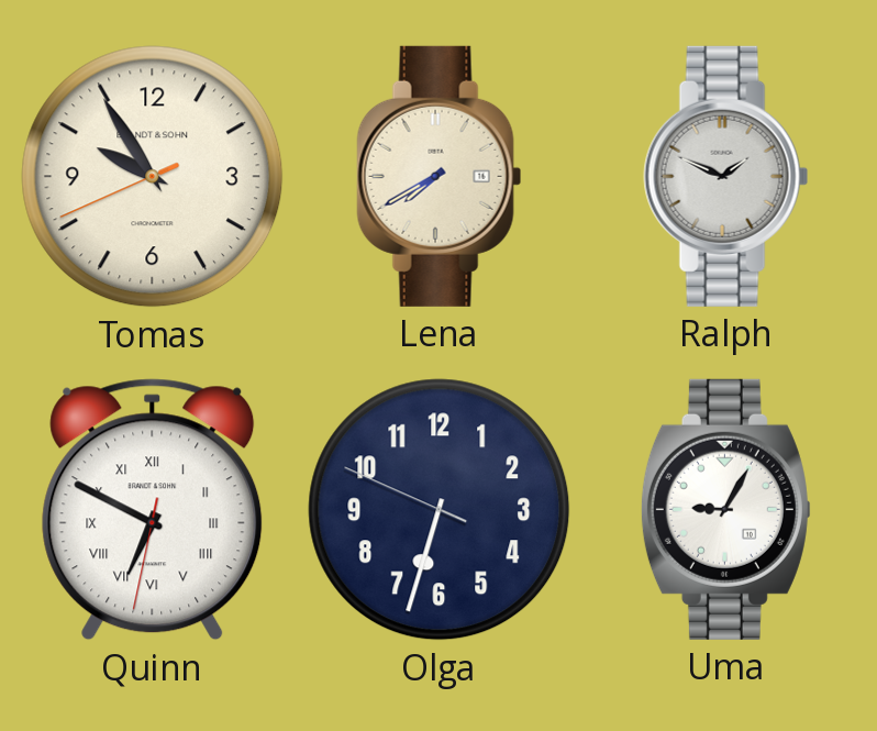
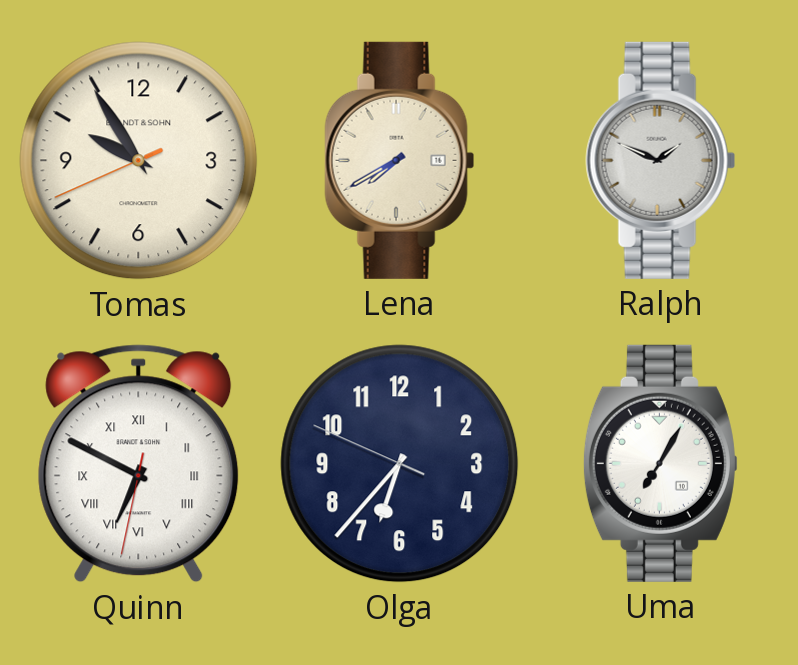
Olga: 6:32 -> 6:36
Uma: 9:05 -> 7:05
